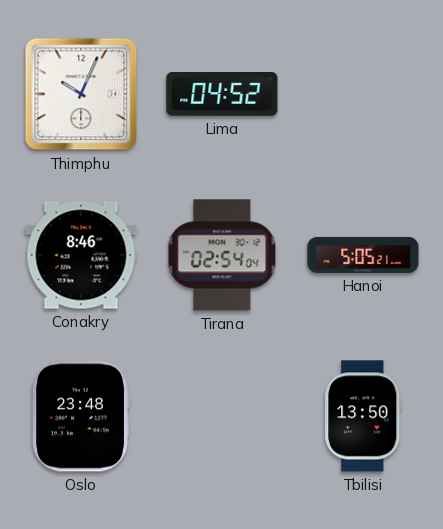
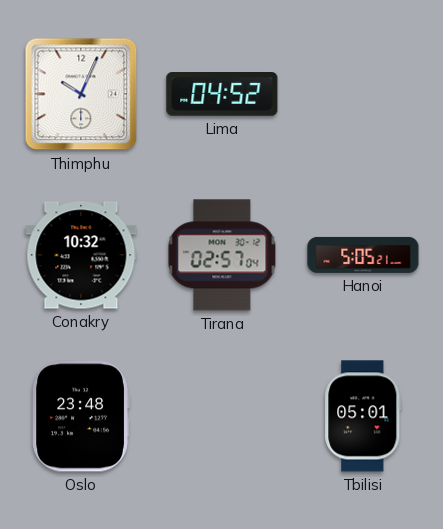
Conakry: 8:46 -> 10:32
Tirana: 02:54 -> 02:57
Tbilisi: 13:50 -> 05:01
